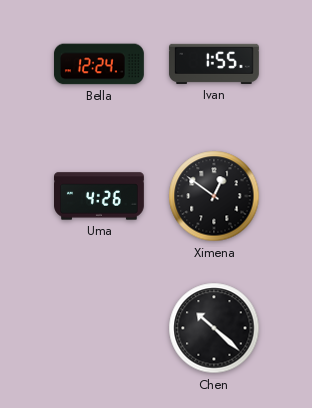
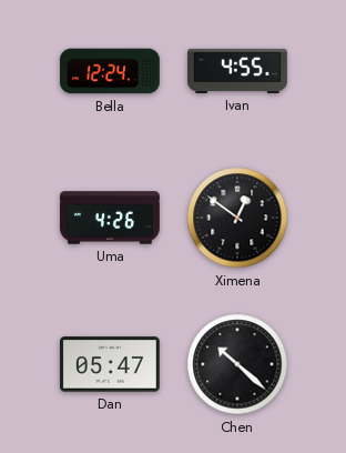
Ivan: 1:55 -> 4:55
Dan: none -> 05:47
